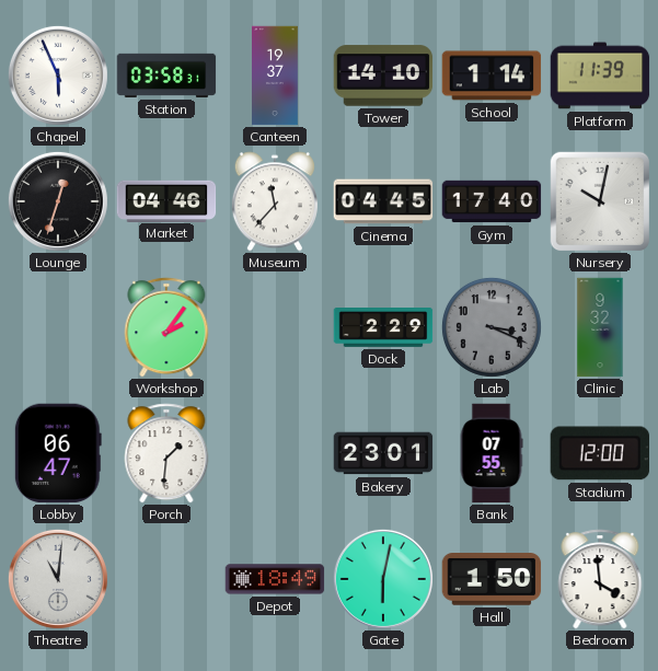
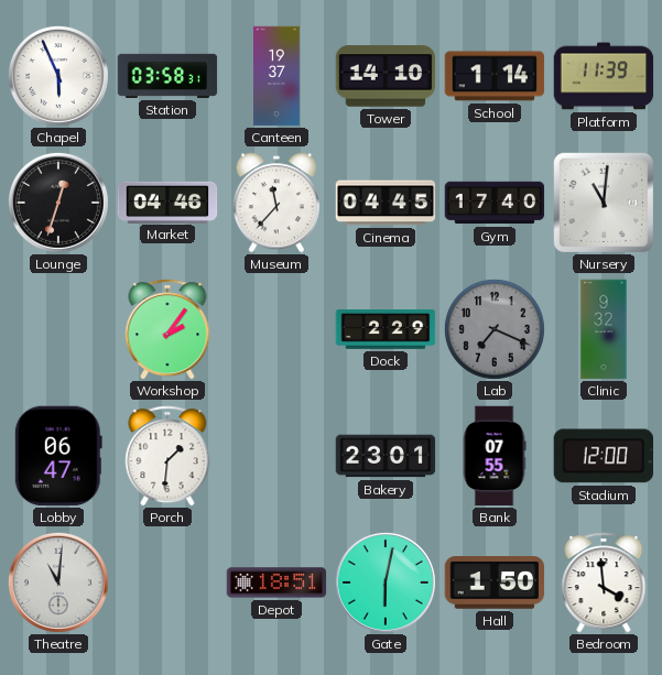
Nursery: 10:02 -> 11:01
Lab: 3:19 -> 7:19
Depot: 18:49 -> 18:51
